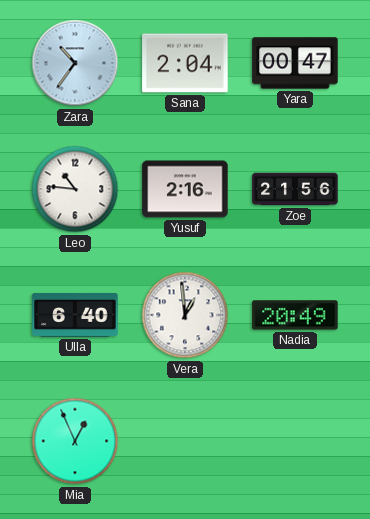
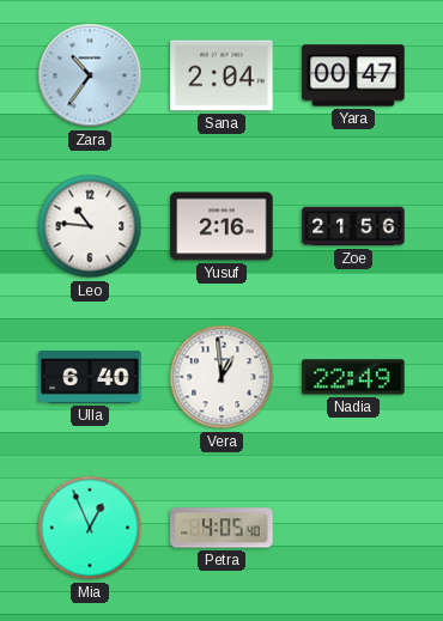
Nadia: 20:49 -> 22:49
Petra: none -> 4:05
